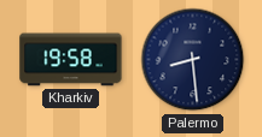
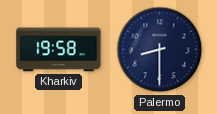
Palermo: 8:29 -> 8:30
